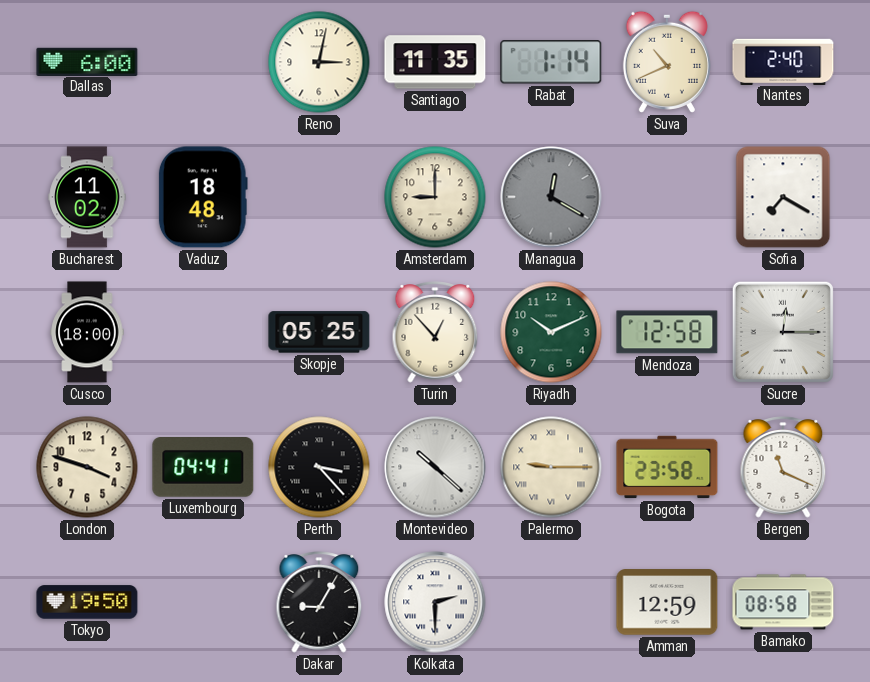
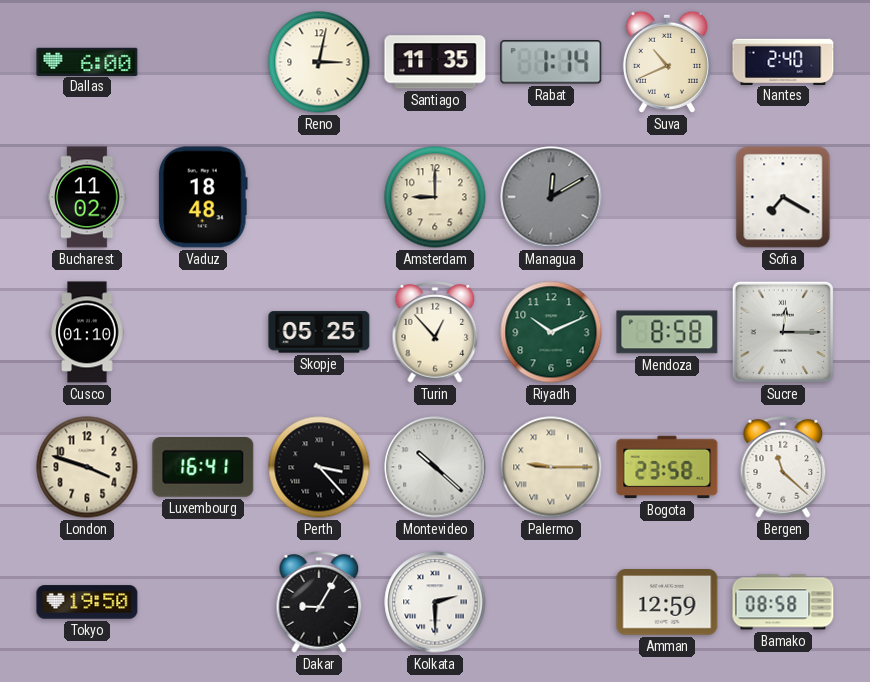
Managua: 12:20 -> 12:10
Cusco: 18:00 -> 01:10
Mendoza: 12:58 -> 8:58
Luxembourg: 04:41 -> 16:41
Bergen: 11:19 -> 11:22
